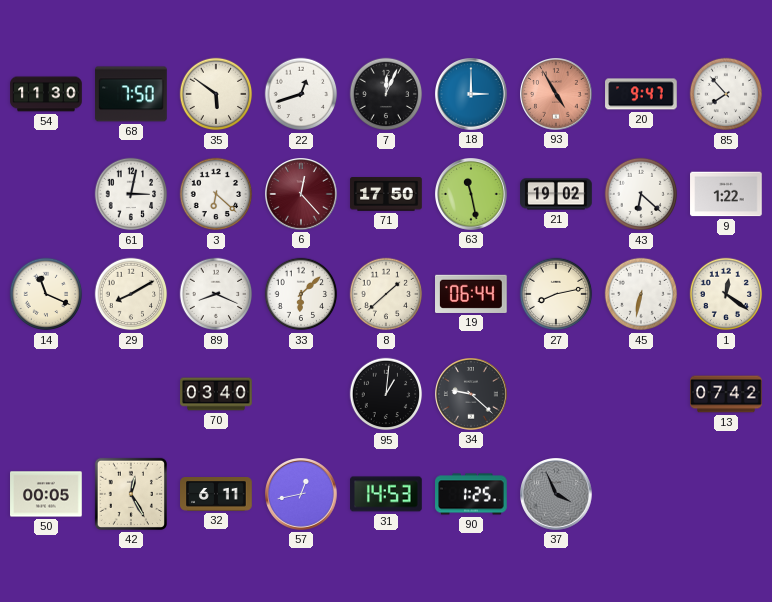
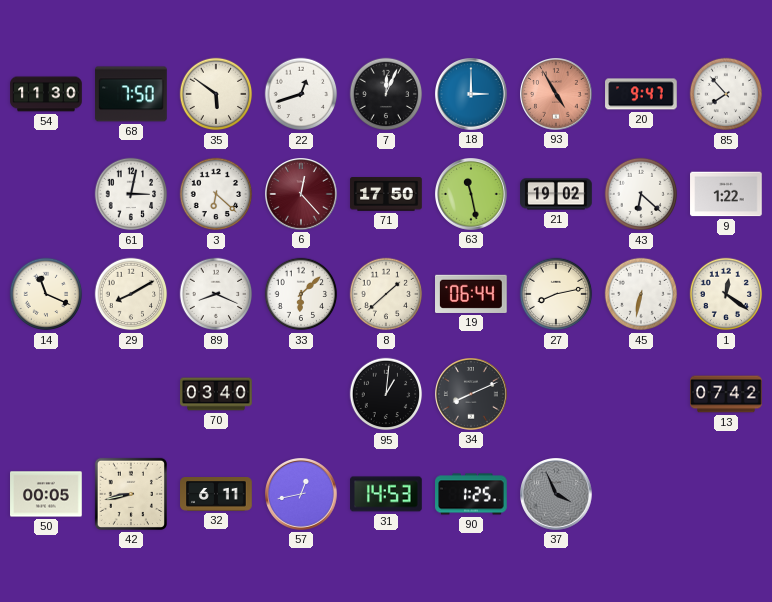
34: 9:22 -> 8:11
42: 12:25 -> 8:43
